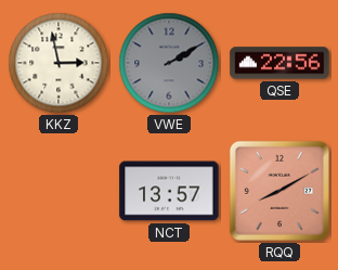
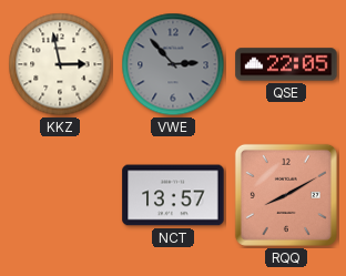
VWE: 2:10 -> 2:53
QSE: 22:56 -> 22:05
